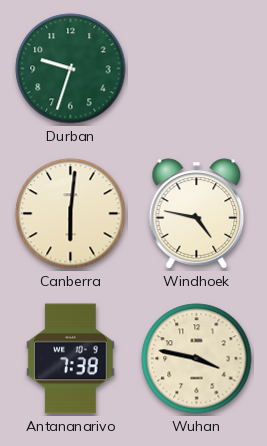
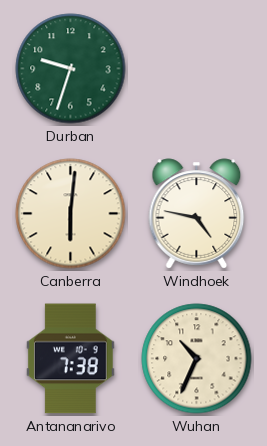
Wuhan: 3:47 -> 10:34
